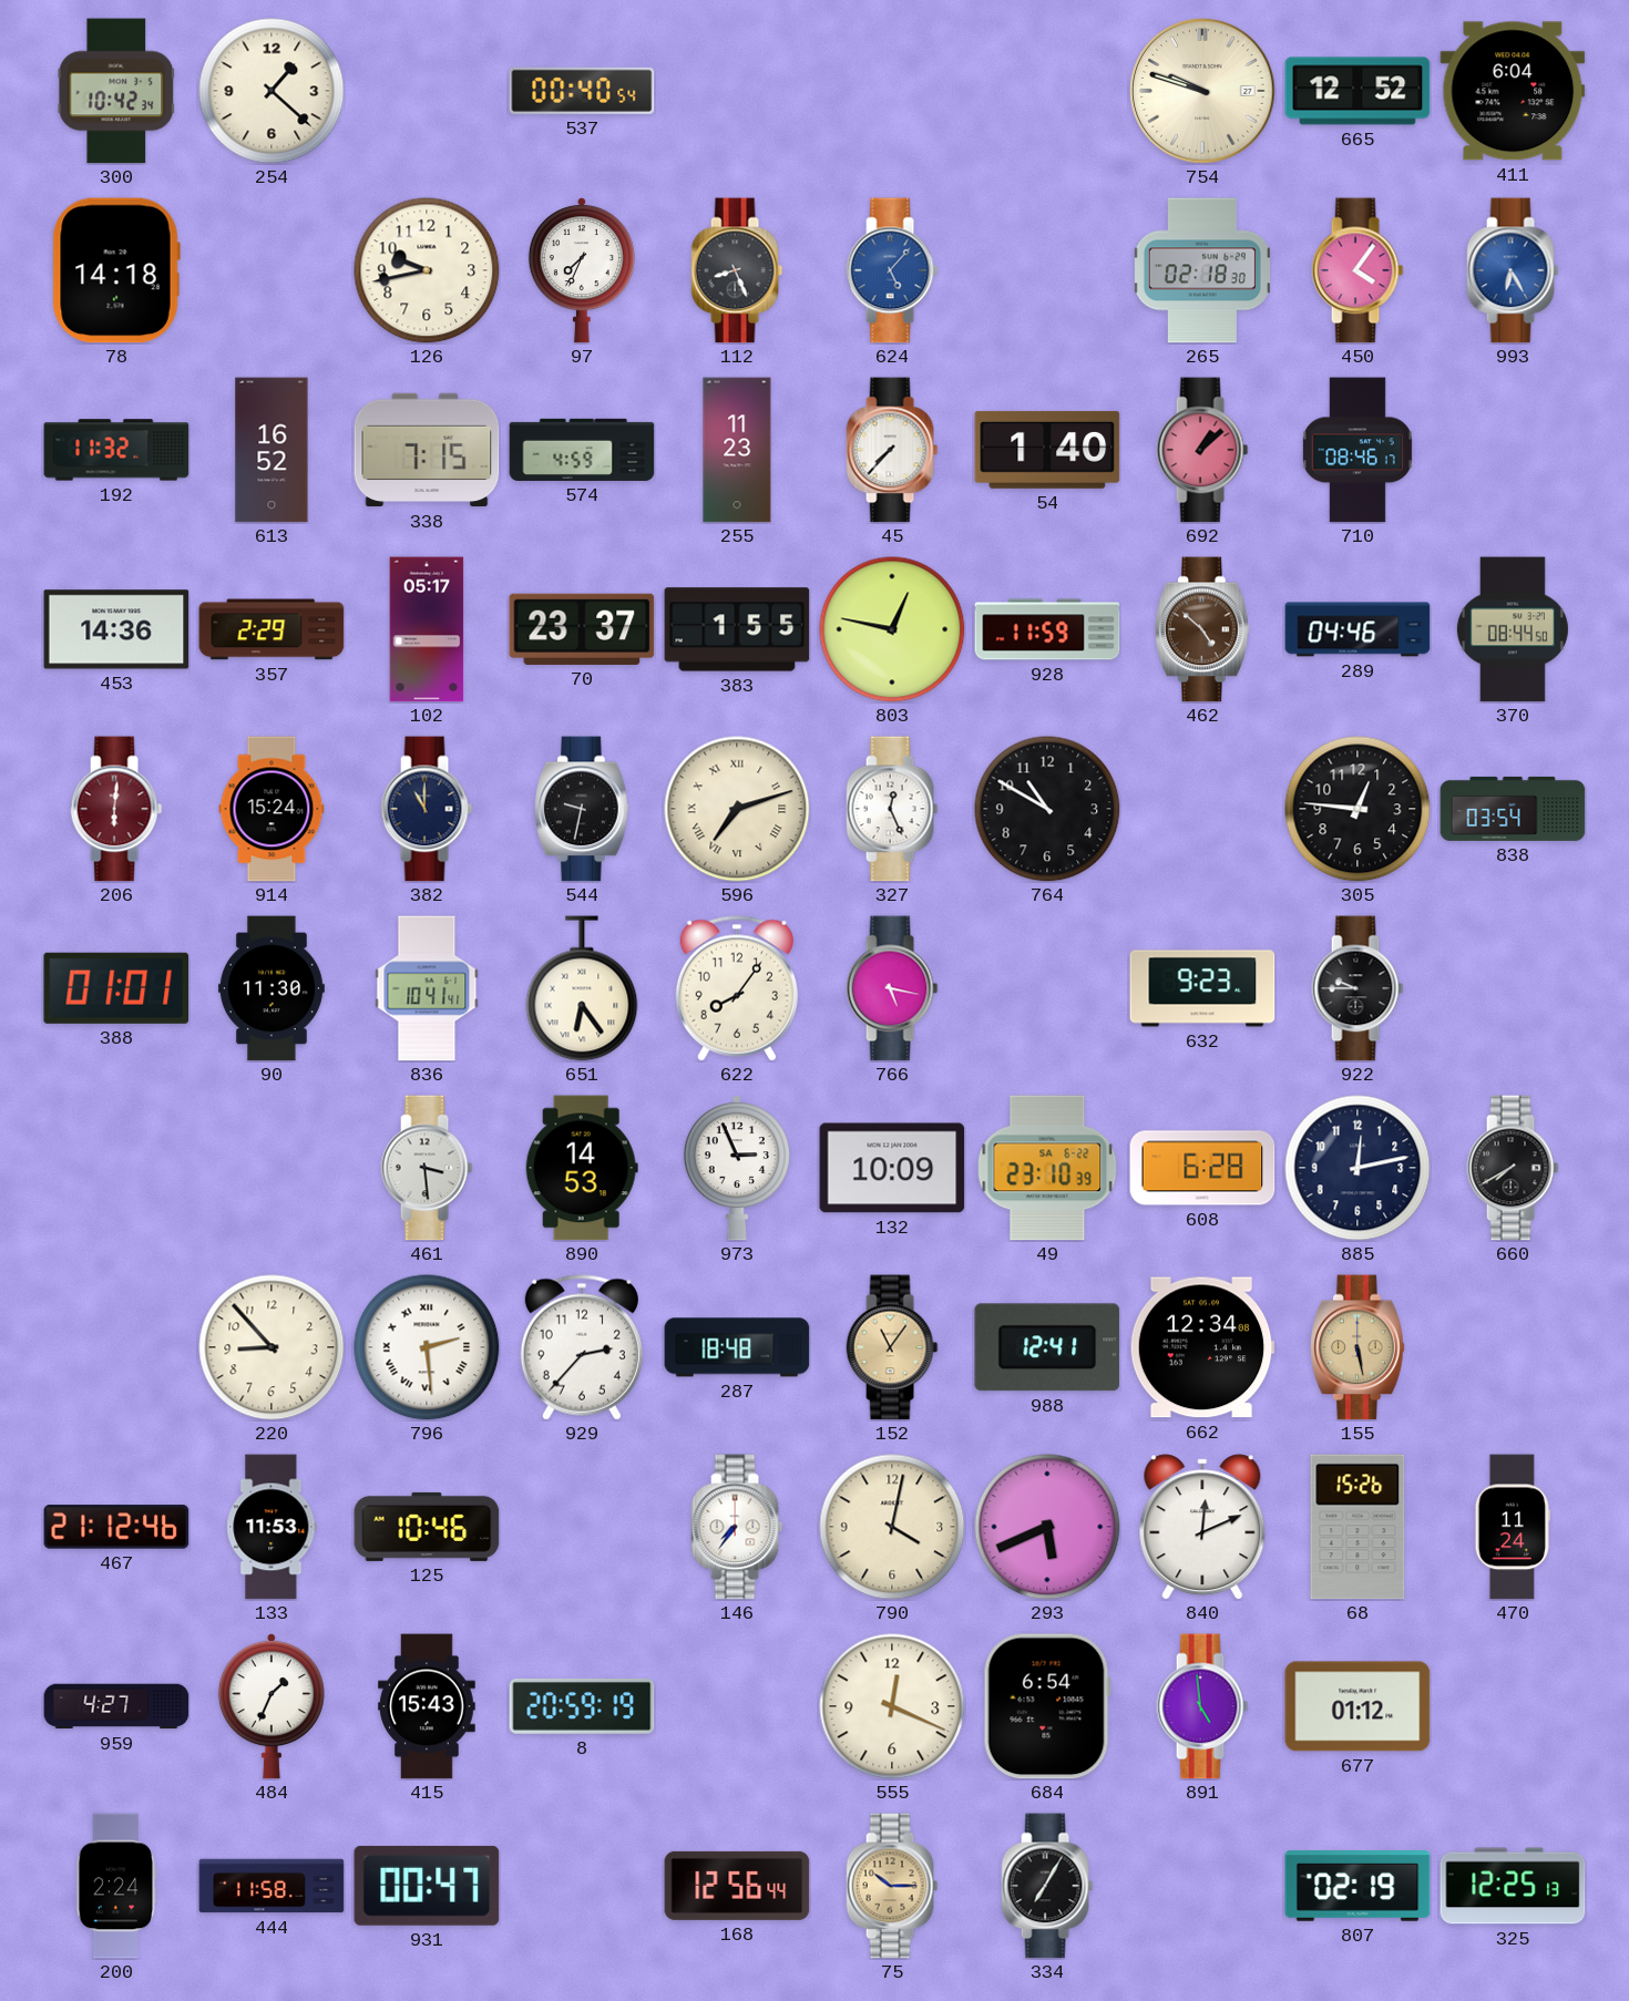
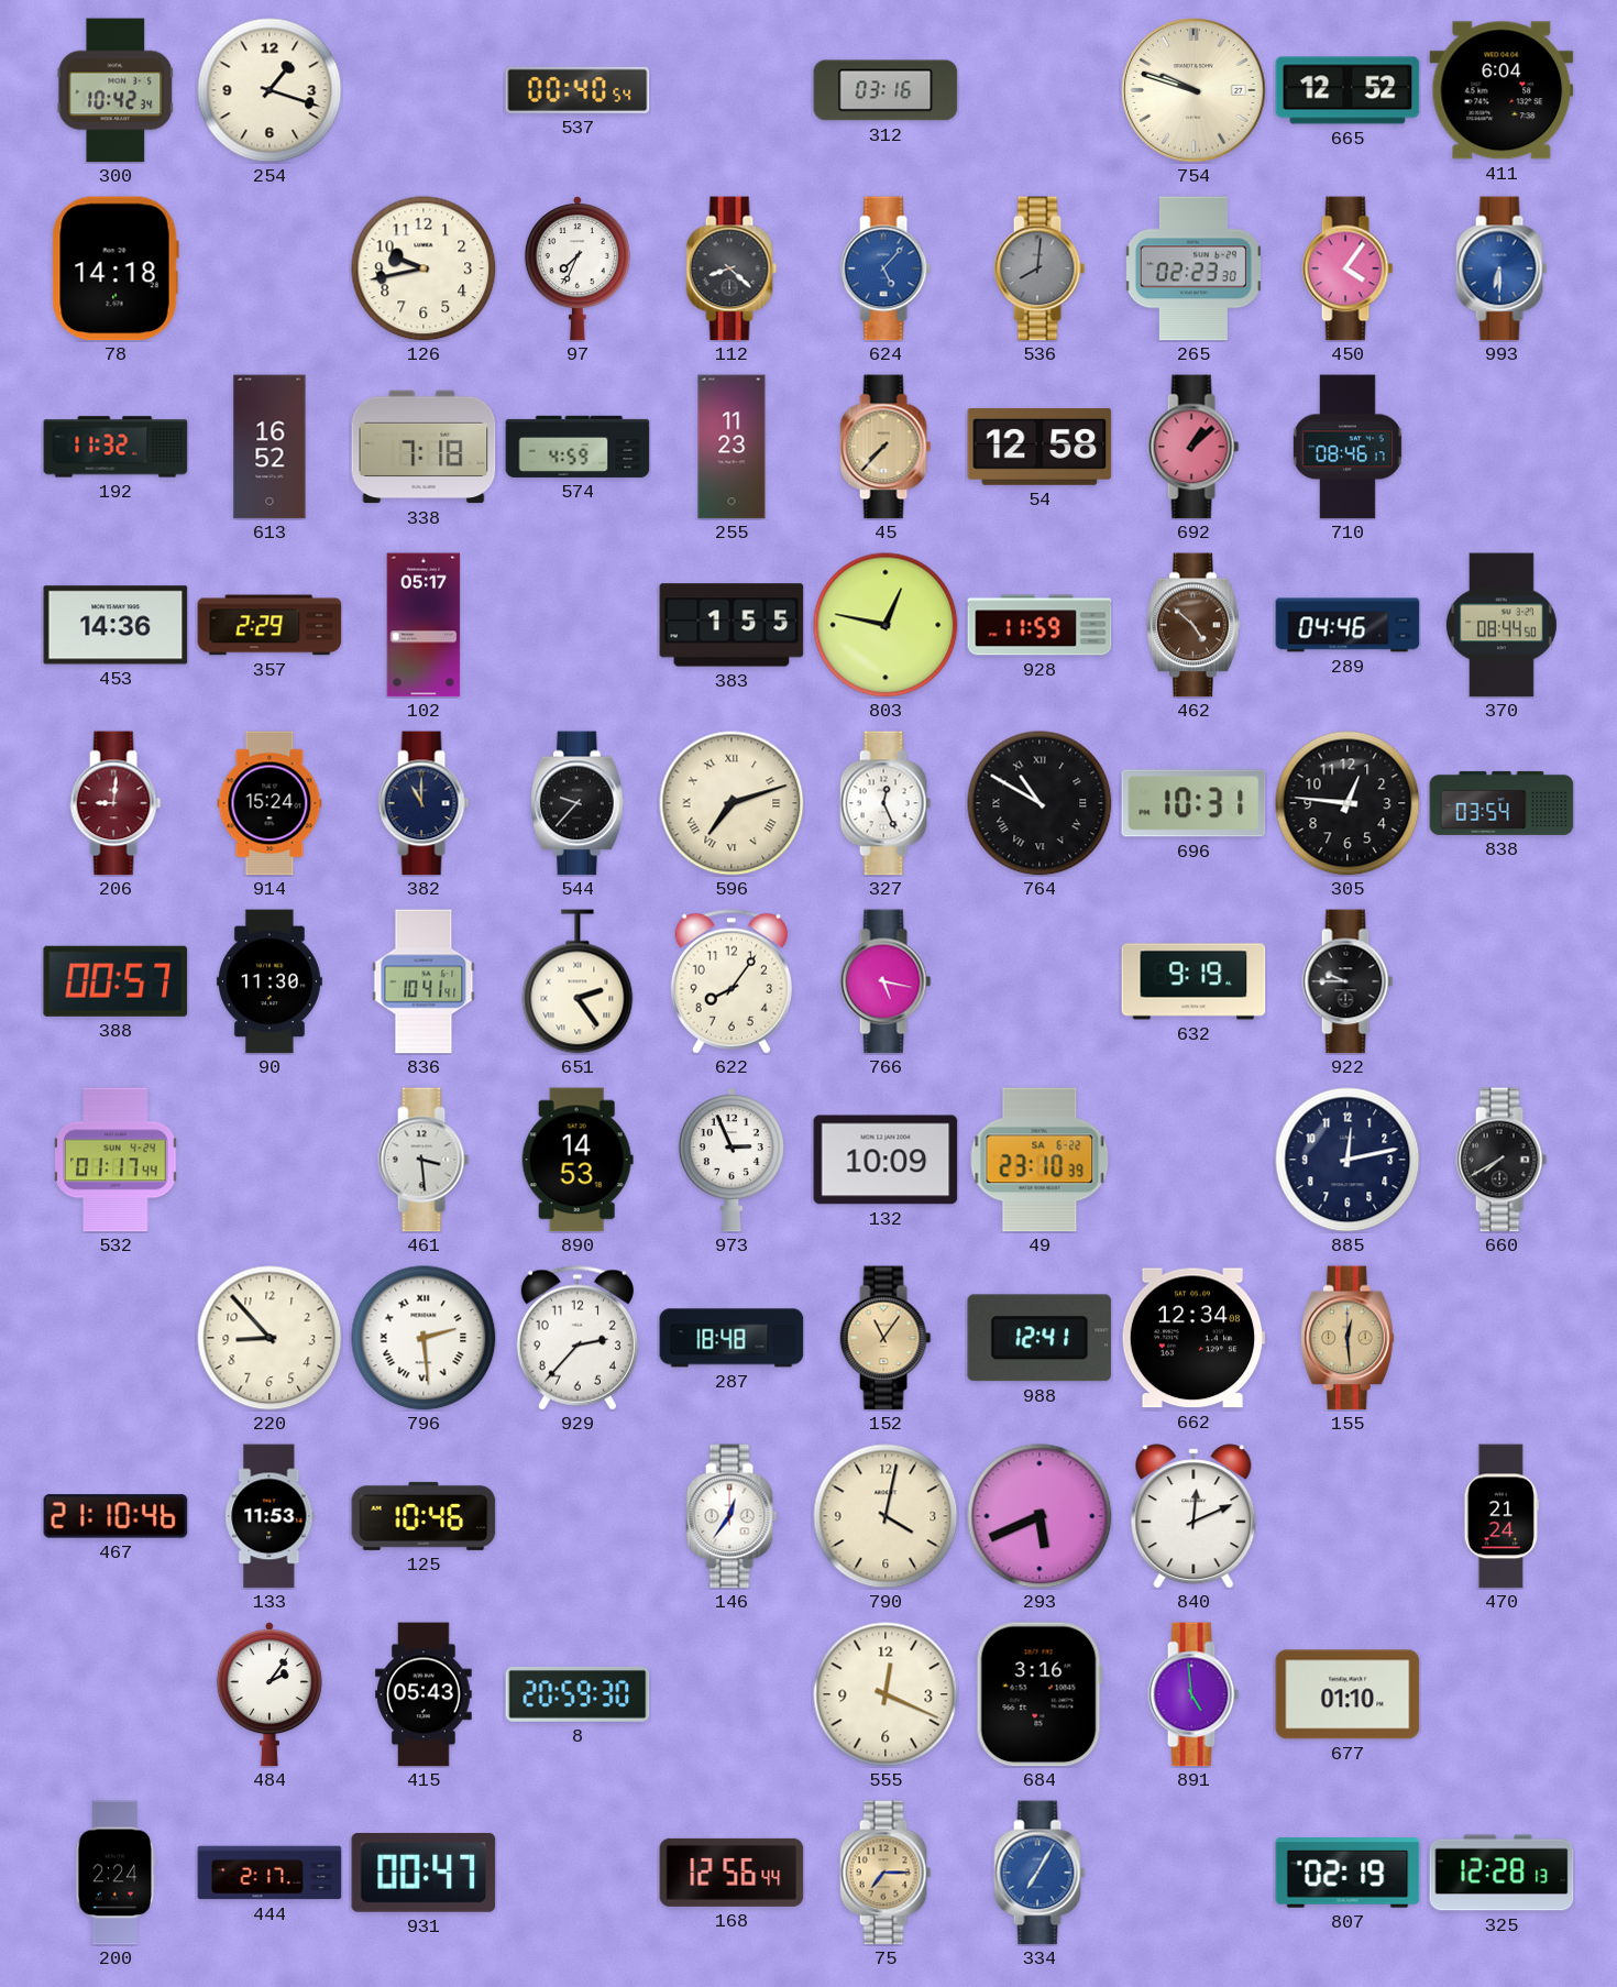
254: 1:22 -> 1:18
312: none -> 03:16
112: 8:26 -> 8:22
536: none -> 8:01
265: 02:18 -> 02:23
993: 6:25 -> 6:30
338: 7:15 -> 7:18
45 dial: white -> champagne
54: 1:40 -> 12:58
70: 23:37 -> none
206: 6:01 -> 9:01
544: 9:32 -> 9:37
764 numerals: Arabic -> Roman
696: none -> 10:31
388: 01:01 -> 00:57
651: 6:24 -> 2:24
632: 9:23 -> 9:19
532: none -> 01:17
608: 6:28 -> none
155: 5:28 -> 12:29
467: 21:12 -> 21:10
146: 7:36 -> 12:36
68: 15:26 -> none
470: 11:24 -> 21:24
959: 4:27 -> none
484: 1:34 -> 2:06
415: 15:43 -> 05:43
8: 20:59:19 -> 20:59:30
684: 6:54 -> 3:16
677: 01:12 -> 01:10
444: 11:58 -> 2:17
75: 10:15 -> 7:15
334 dial: black -> blue
325: 12:25 -> 12:28
